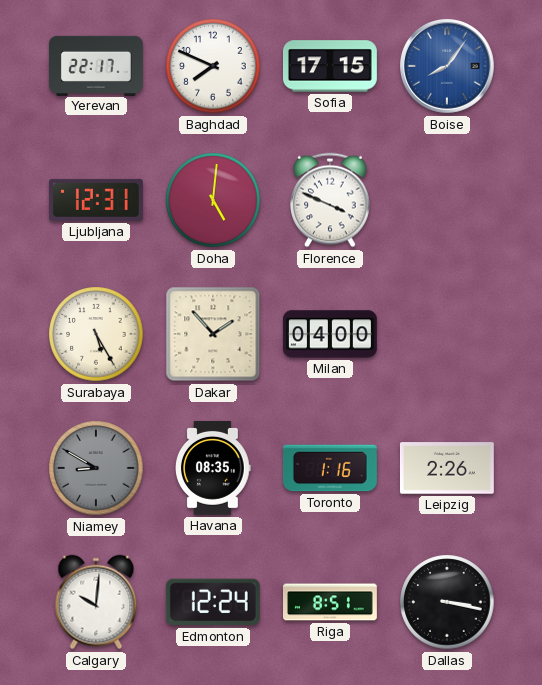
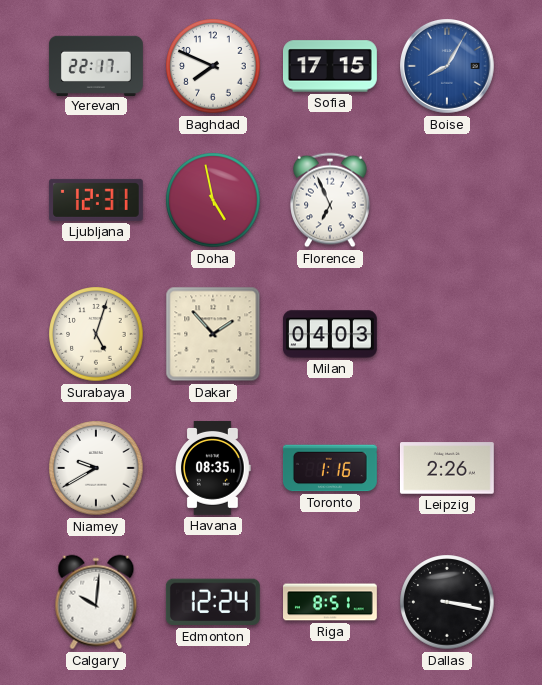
Boise: 8:06 -> 8:05
Doha: 5:01 -> 4:58
Florence: 3:49 -> 6:56
Surabaya: 5:25 -> 5:03
Milan: 04:00 -> 04:03
Niamey: 8:50 -> 9:40
Niamey dial: grey -> white
